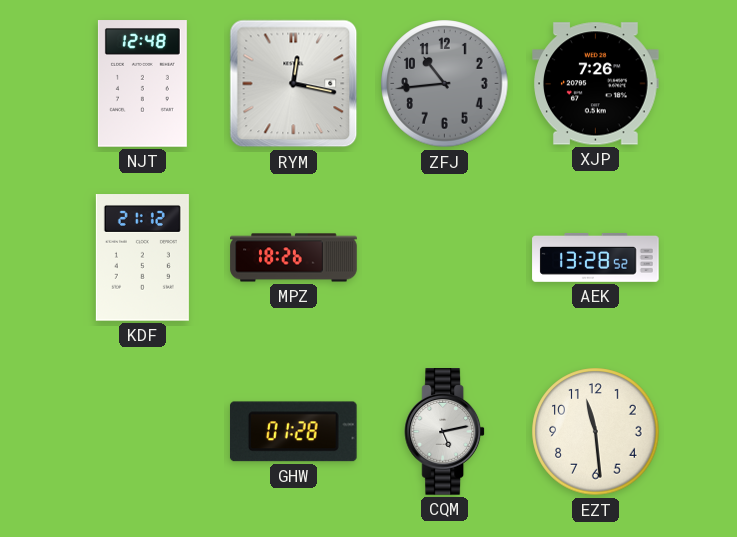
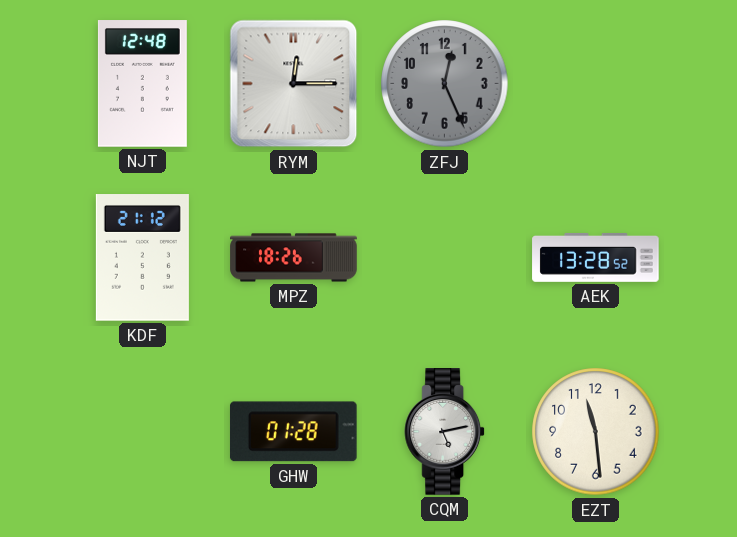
RYM: 12:17 -> 12:15
ZFJ: 10:44 -> 12:26
XJP: 7:26 -> none
